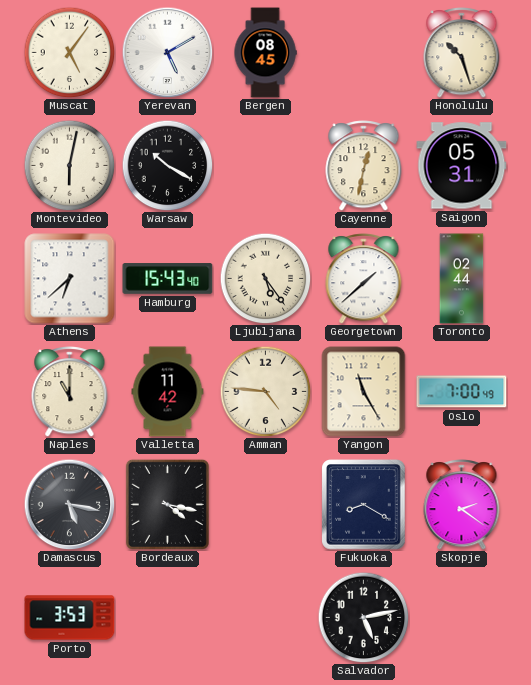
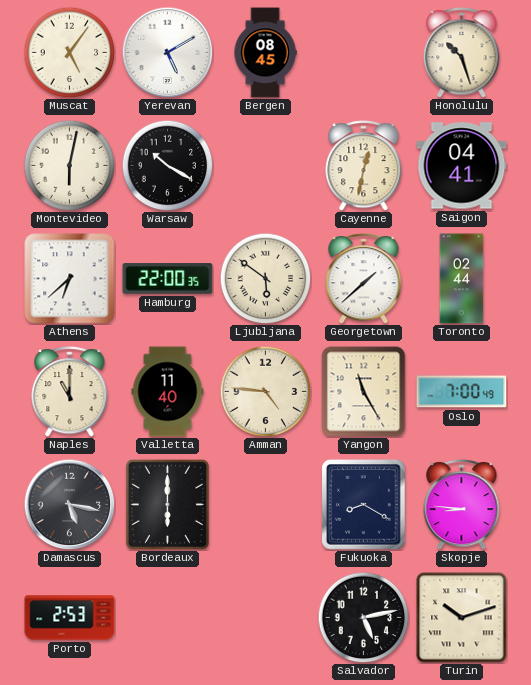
Saigon: 05:31 -> 04:41
Hamburg: 15:43 -> 22:00
Ljubljana: 5:24 -> 5:51
Valletta: 11:42 -> 11:40
Bordeaux: 4:17 -> 6:00
Skopje: 2:21 -> 8:46
Porto: 3:53 -> 2:53
Turin: none -> 10:12
